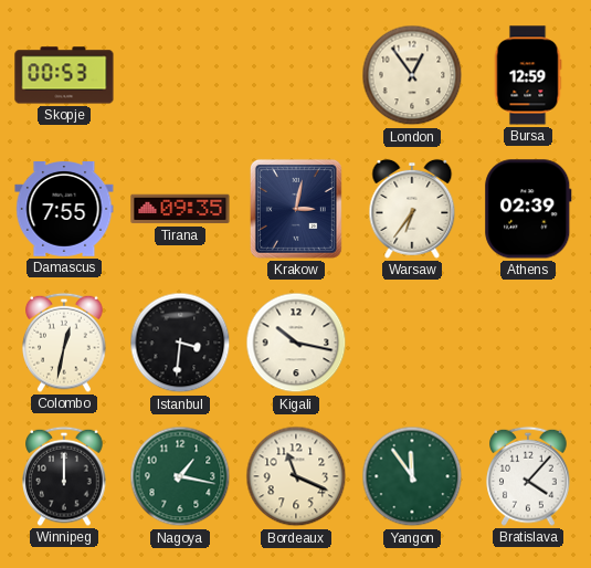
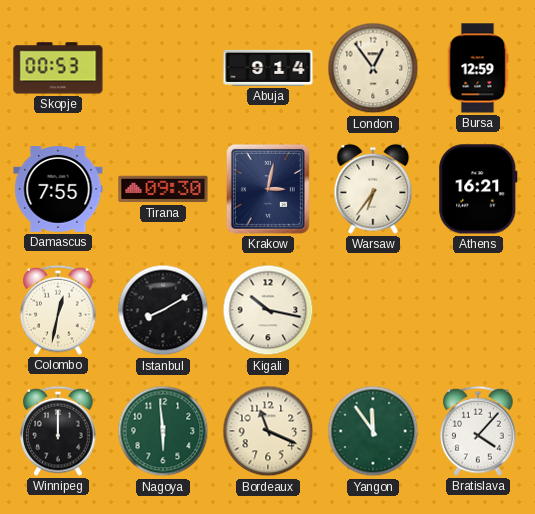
Abuja: none -> 9:14
Tirana: 09:35 -> 09:30
Athens: 02:39 -> 16:21
Istanbul: 3:31 -> 8:10
Nagoya: 1:17 -> 5:59
